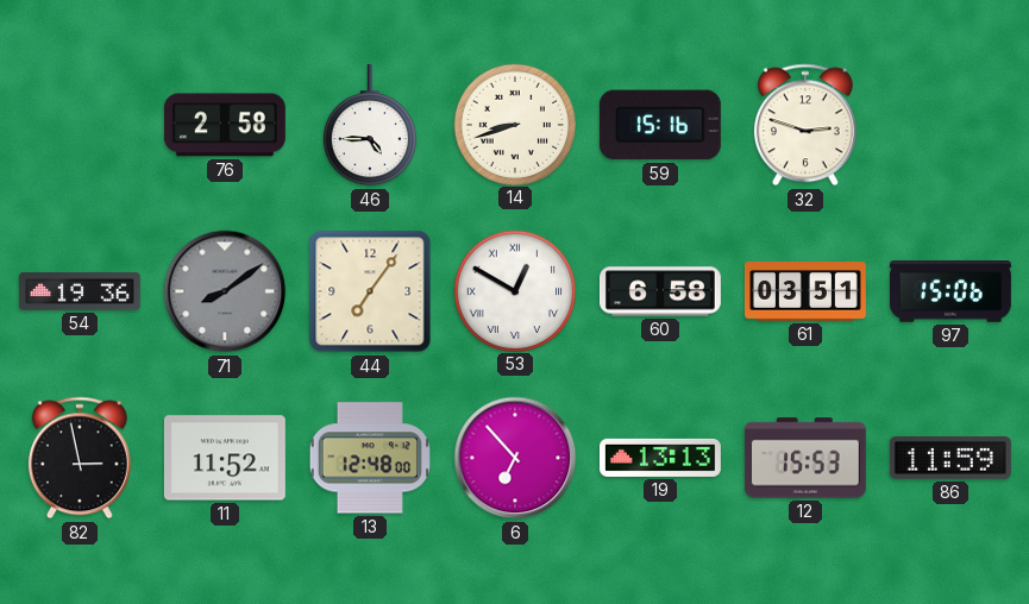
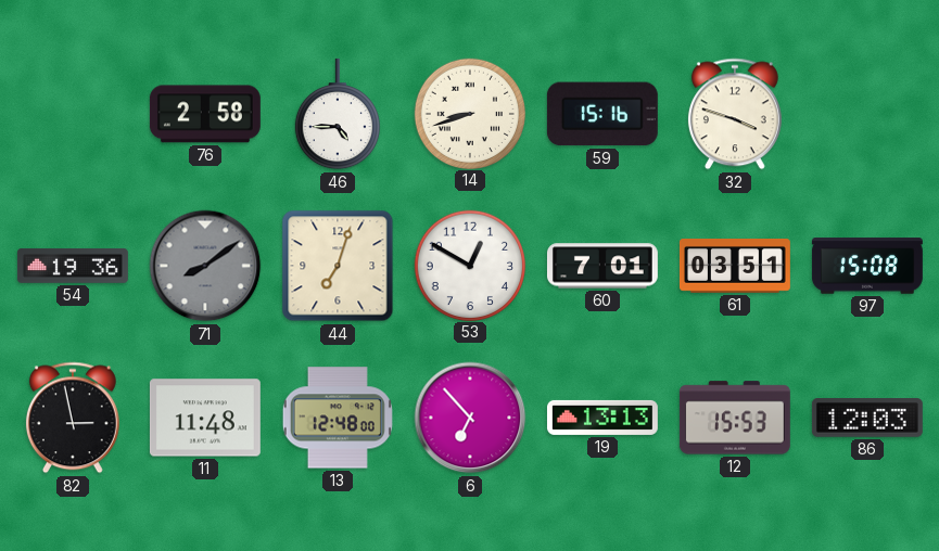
32: 2:48 -> 3:48
44: 7:06 -> 7:03
53 numerals: Roman -> Arabic
60: 6:58 -> 7:01
97: 15:06 -> 15:08
11: 11:52 -> 11:48
86: 11:59 -> 12:03
